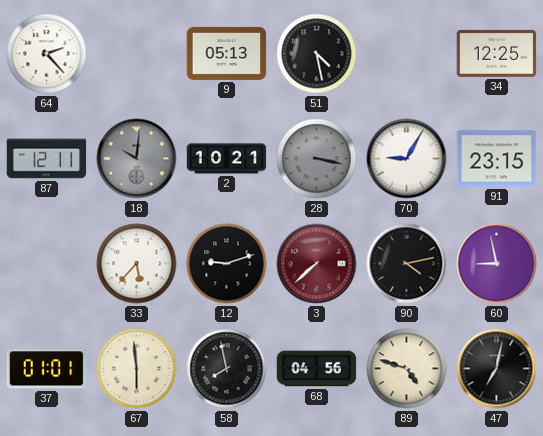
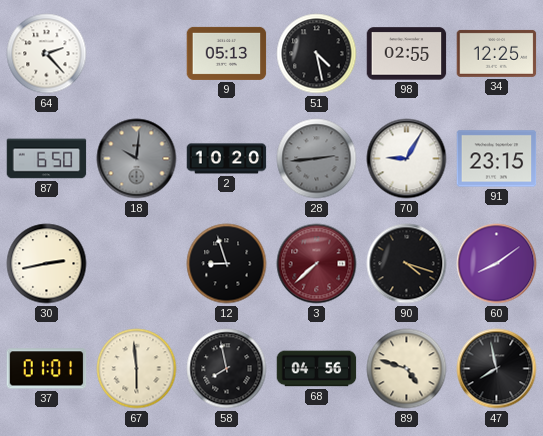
98: none -> 02:55
87: 12:11 -> 6:50
2: 10:21 -> 10:20
28: 3:17 -> 2:44
30: none -> 2:43
33: 5:37 -> none
12: 9:12 -> 8:57
90: 4:13 -> 4:18
60: 8:58 -> 8:09
47: 7:02 -> 7:58
